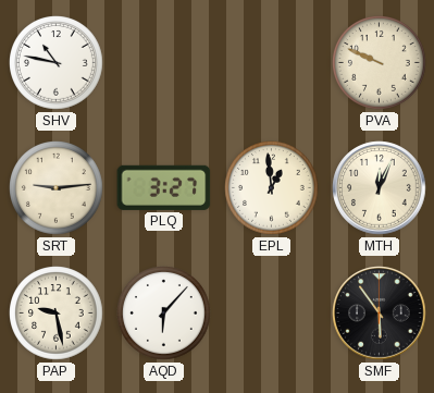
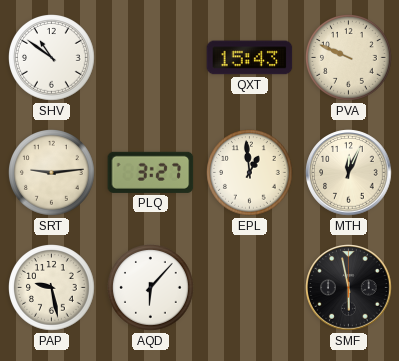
SHV: 10:47 -> 10:51
QXT: none -> 15:43
SMF: 5:54 -> 5:58
